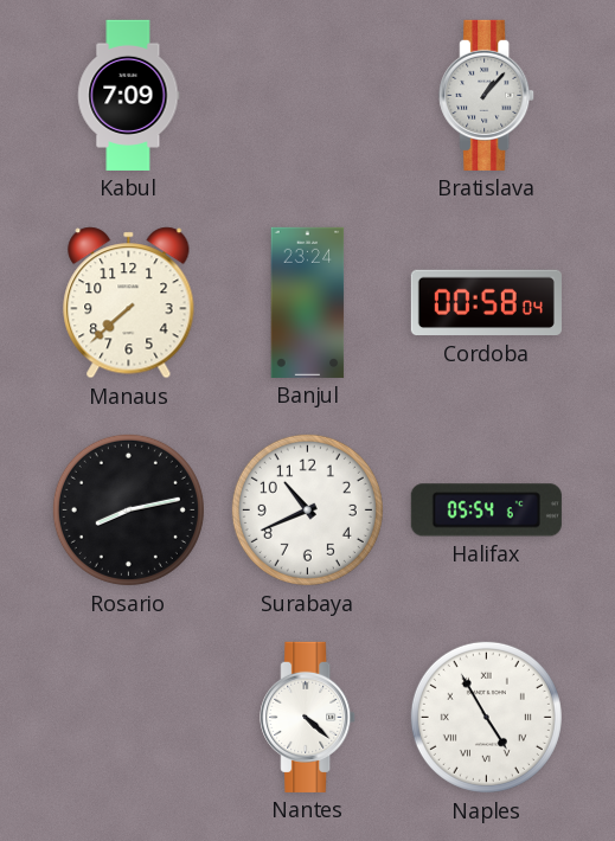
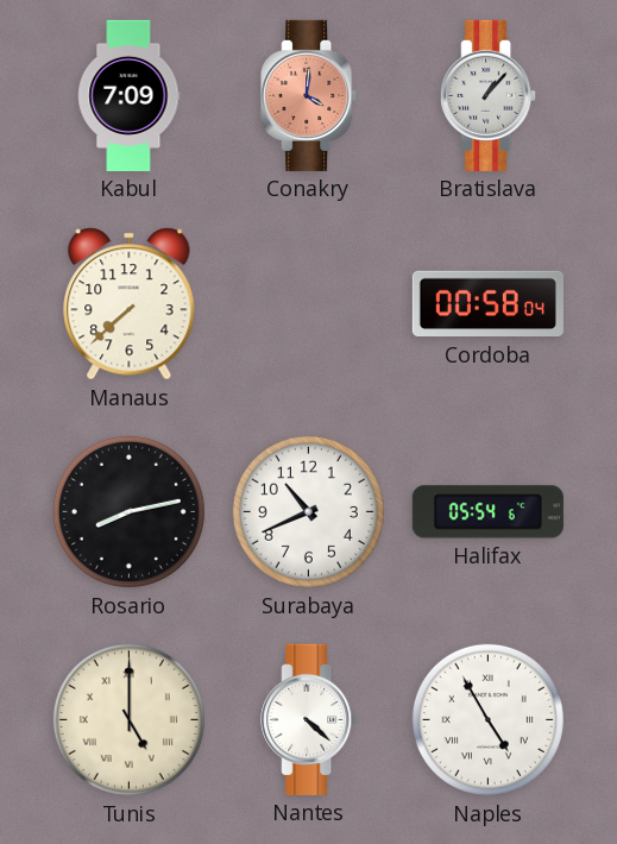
Conakry: none -> 4:01
Banjul: 23:24 -> none
Tunis: none -> 5:00
